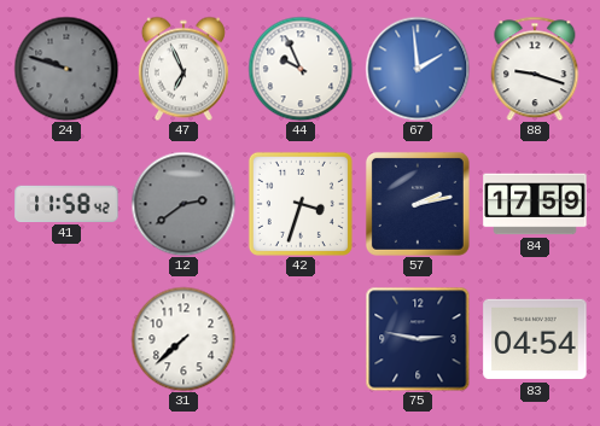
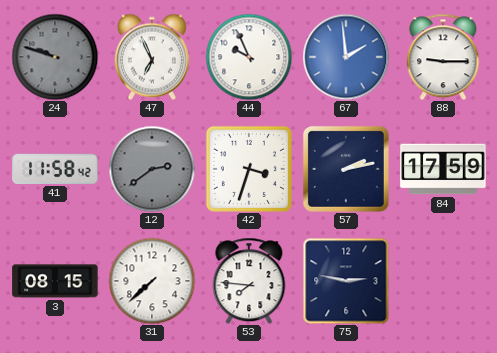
88: 9:18 -> 9:15
3: none -> 08:15
53: none -> 7:46
83: 04:54 -> none
